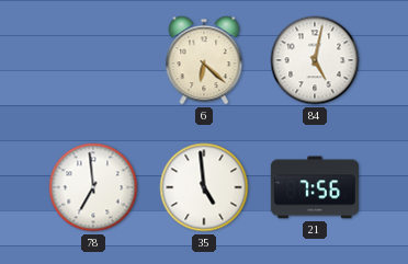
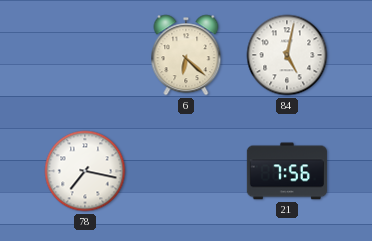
78: 6:59 -> 7:17
35: 4:59 -> none
